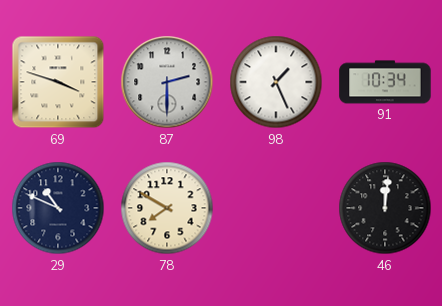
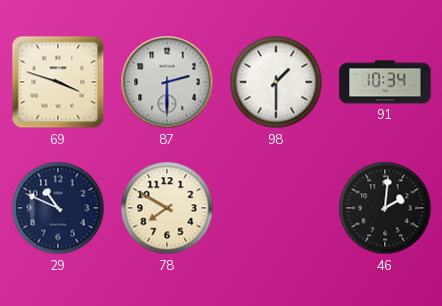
98: 1:26 -> 1:30
46: 12:01 -> 2:01
